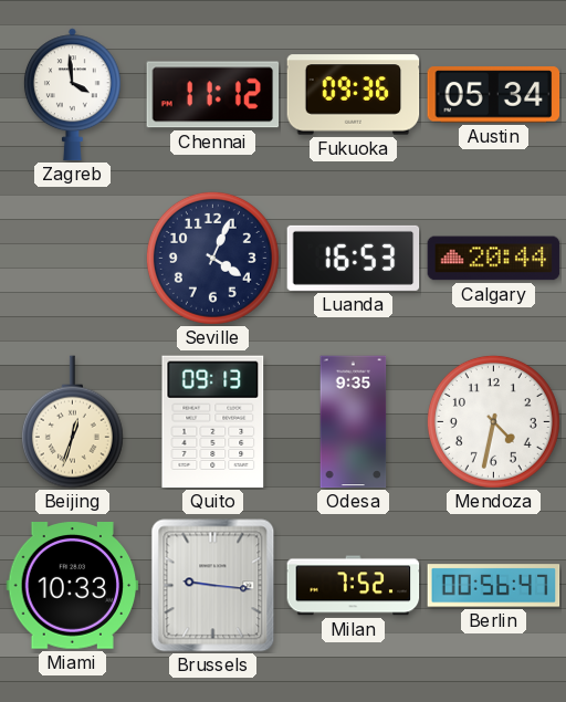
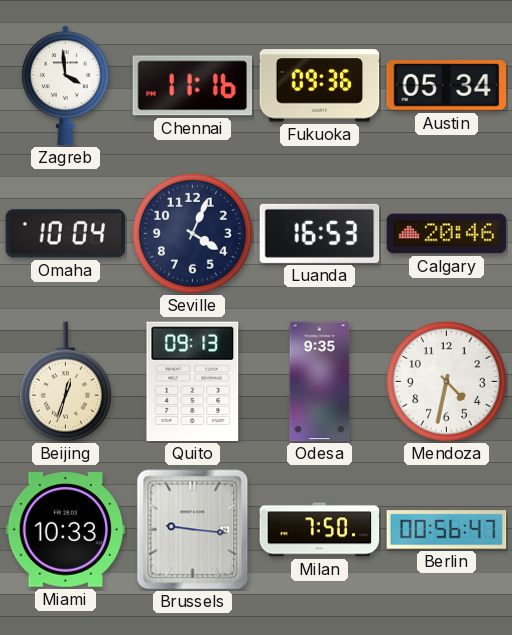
Chennai: 11:12 -> 11:16
Omaha: none -> 10:04
Calgary: 20:44 -> 20:46
Milan: 7:52 -> 7:50
